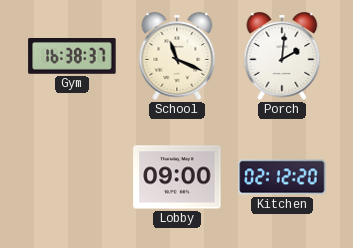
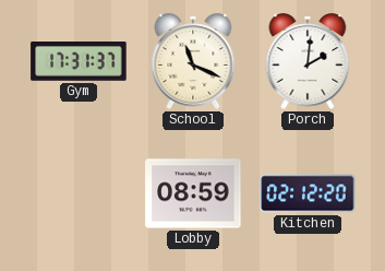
Gym: 16:38 -> 17:31
Lobby: 09:00 -> 08:59
